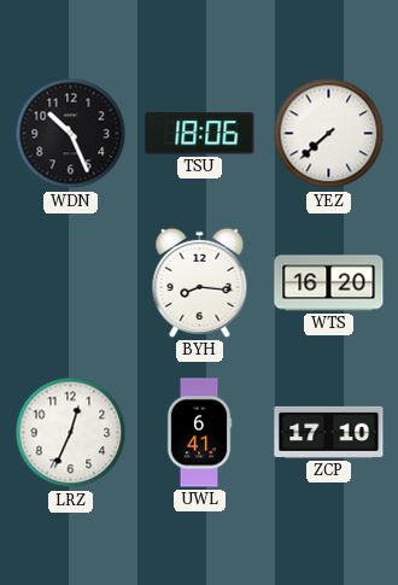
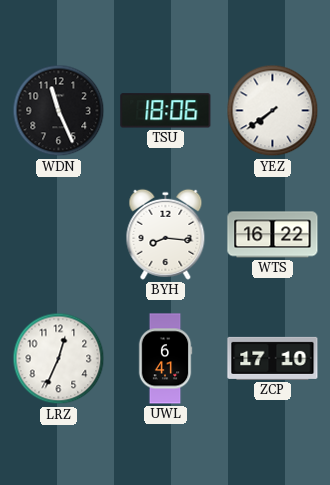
WDN: 10:26 -> 11:26
YEZ: 7:38 -> 7:39
WTS: 16:20 -> 16:22
